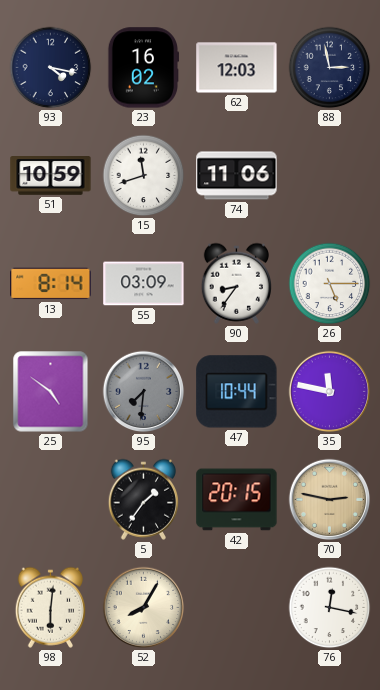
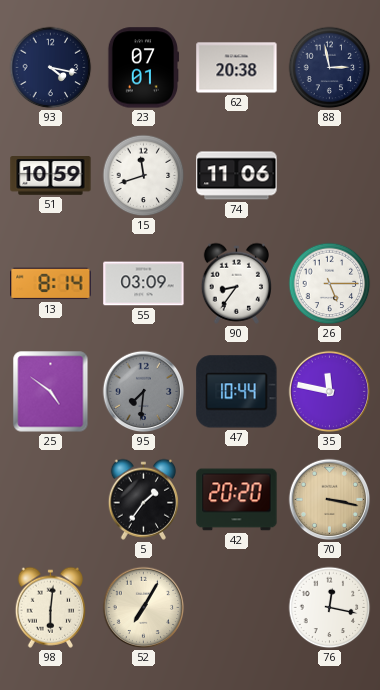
23: 16:02 -> 07:01
62: 12:03 -> 20:38
42: 20:15 -> 20:20
70: 2:47 -> 3:17
52: 8:05 -> 7:05
